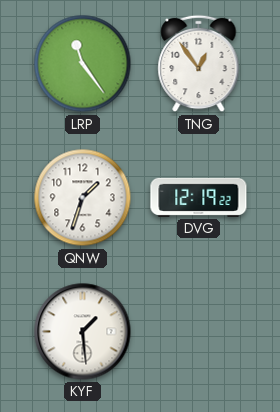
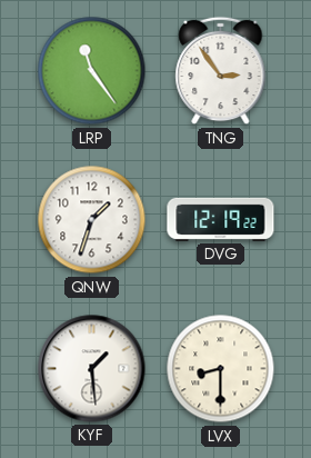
TNG: 12:54 -> 2:54
LVX: none -> 8:30
